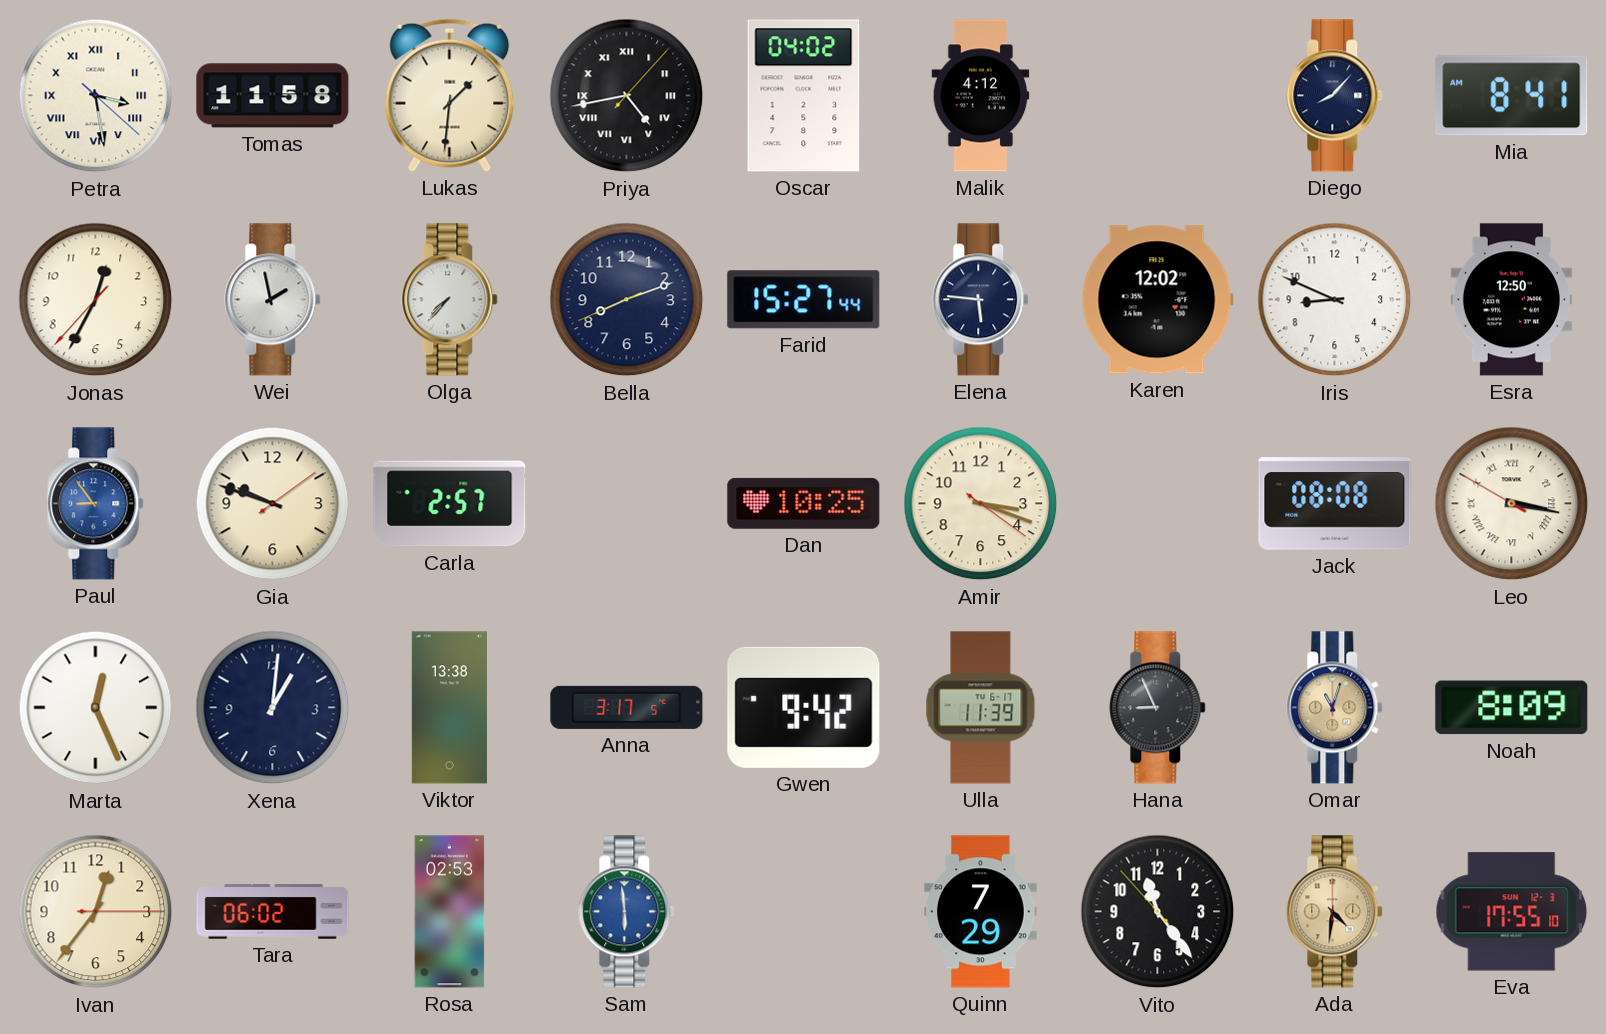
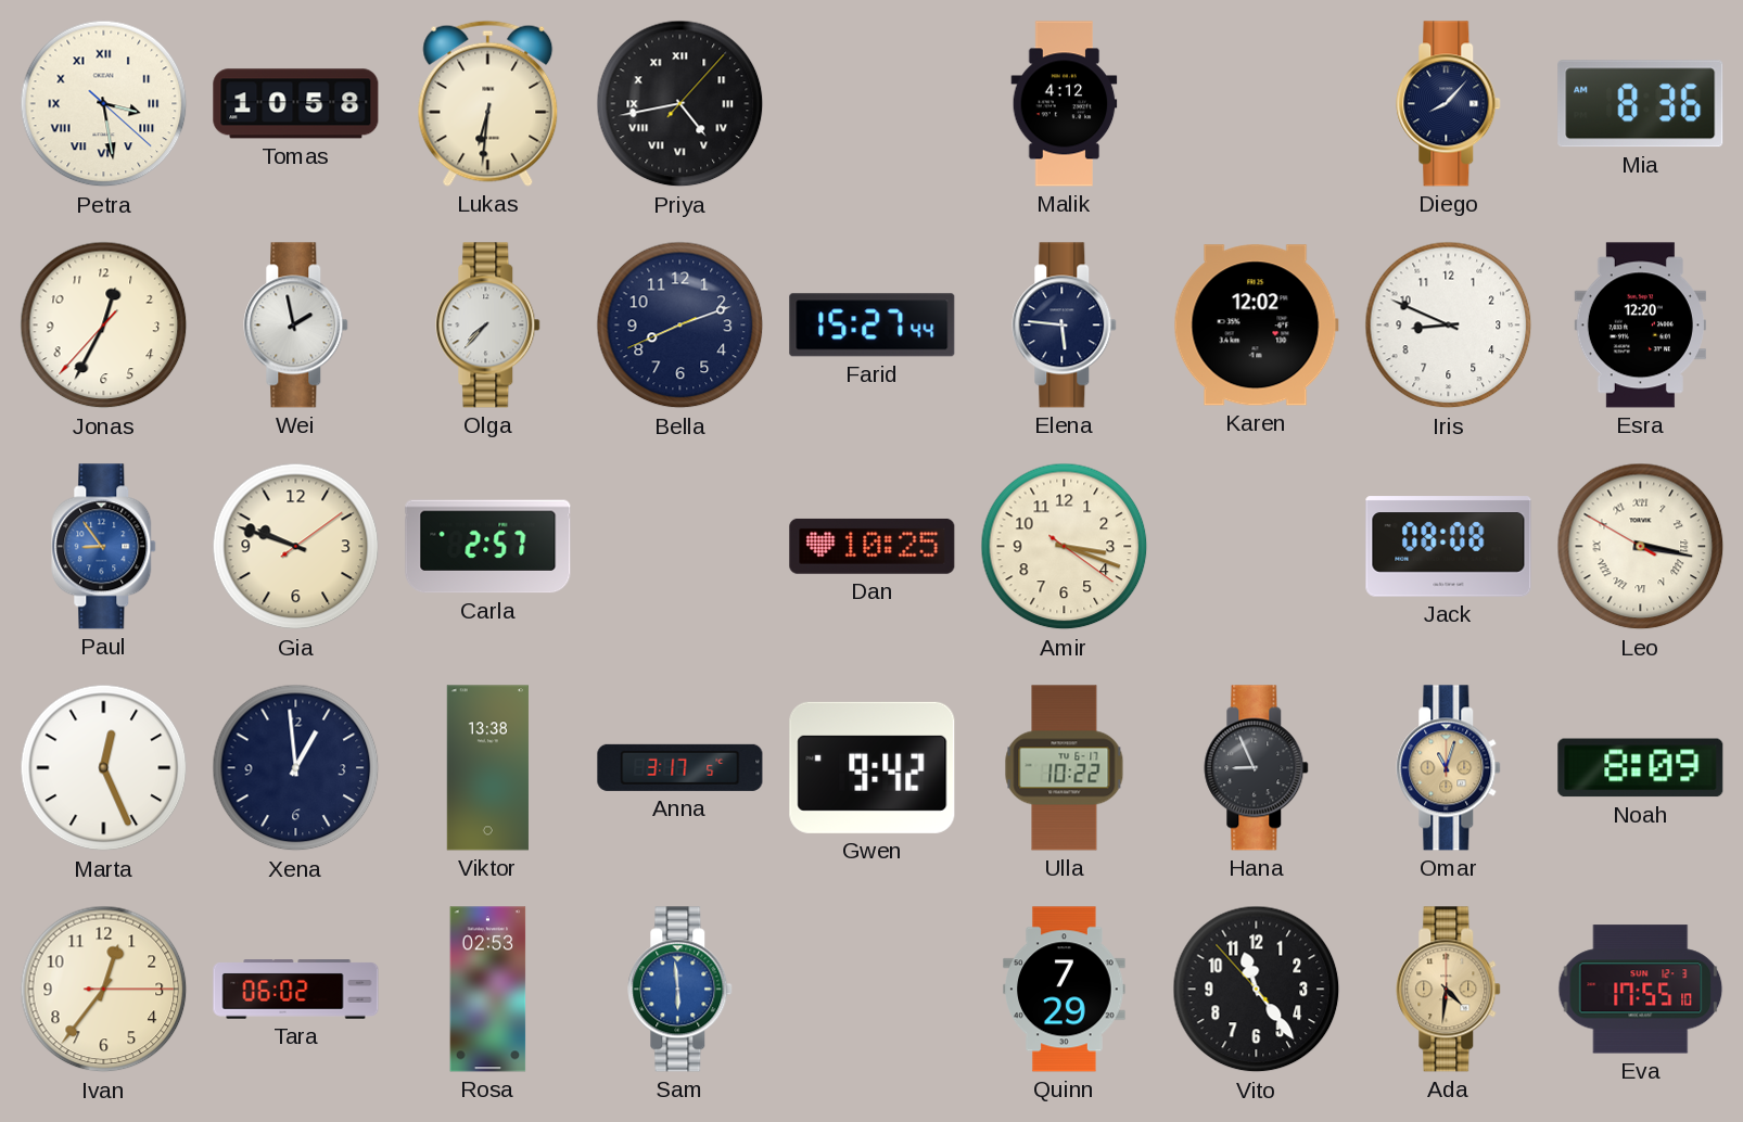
Tomas: 11:58 -> 10:58
Lukas: 1:31 -> 6:31
Oscar: 04:02 -> none
Mia: 8:41 -> 8:36
Esra: 12:50 -> 12:20
Xena: 1:01 -> 12:59
Ulla: 11:39 -> 10:22
